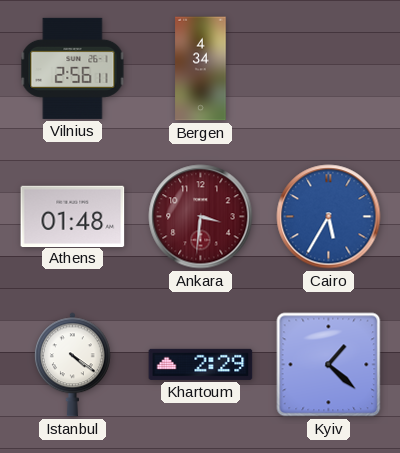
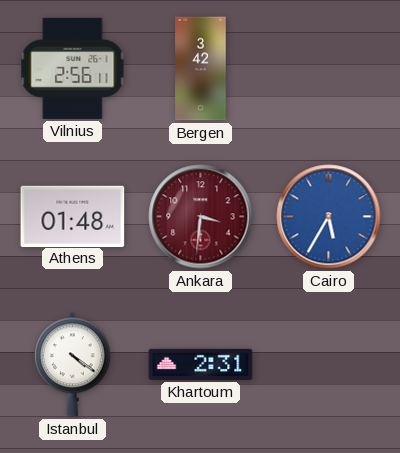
Bergen: 4:34 -> 3:42
Khartoum: 2:29 -> 2:31
Kyiv: 1:22 -> none
